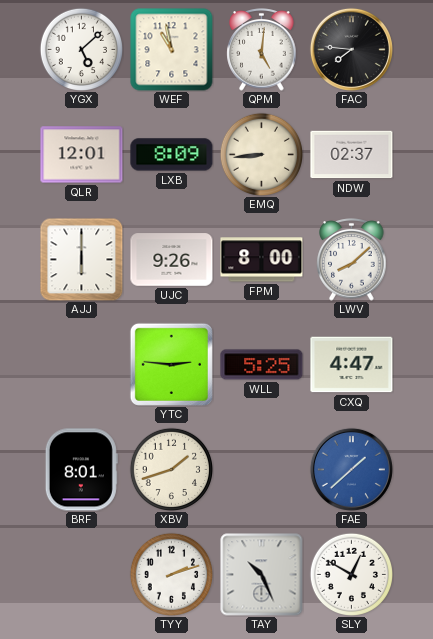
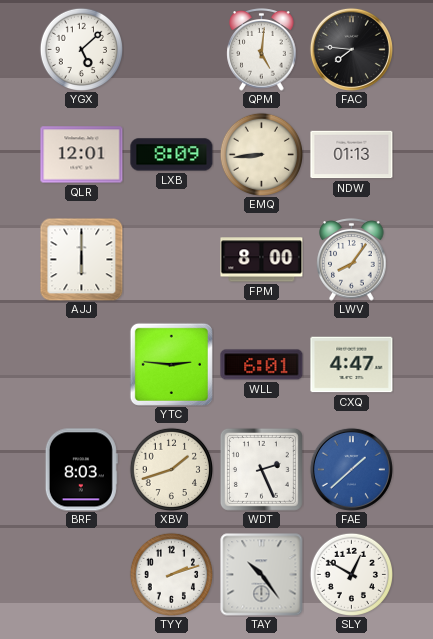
WEF: 10:58 -> none
NDW: 02:37 -> 01:13
UJC: 9:26 -> none
LWV: 8:08 -> 8:06
WLL: 5:25 -> 6:01
BRF: 8:01 -> 8:03
WDT: none -> 2:26
TAY: 10:26 -> 10:24
